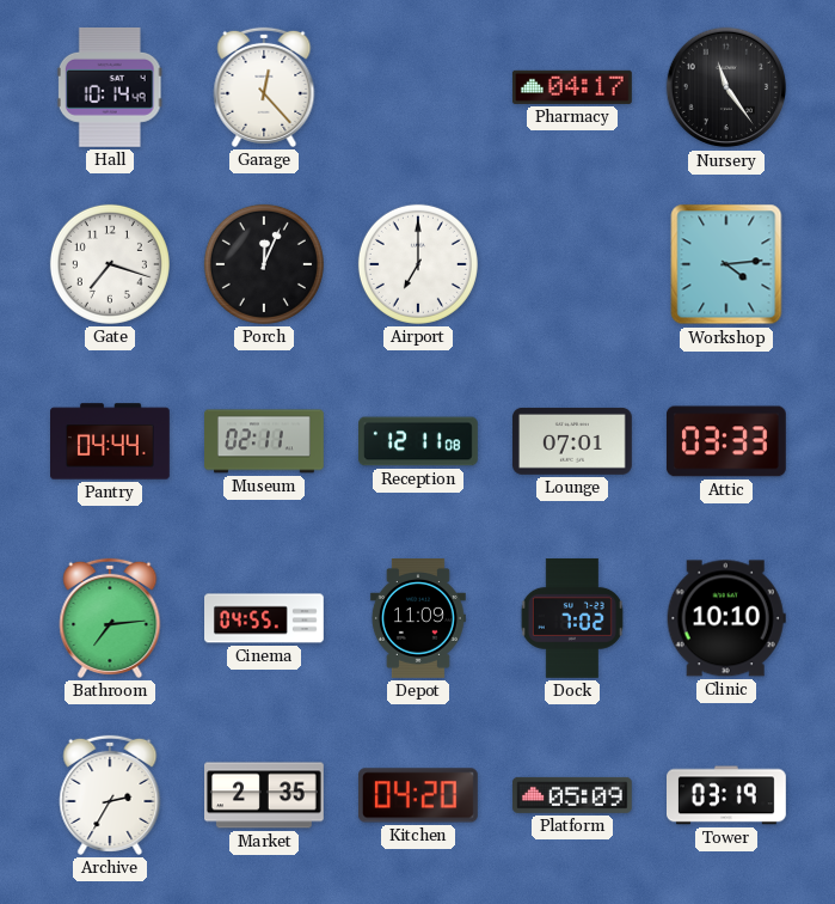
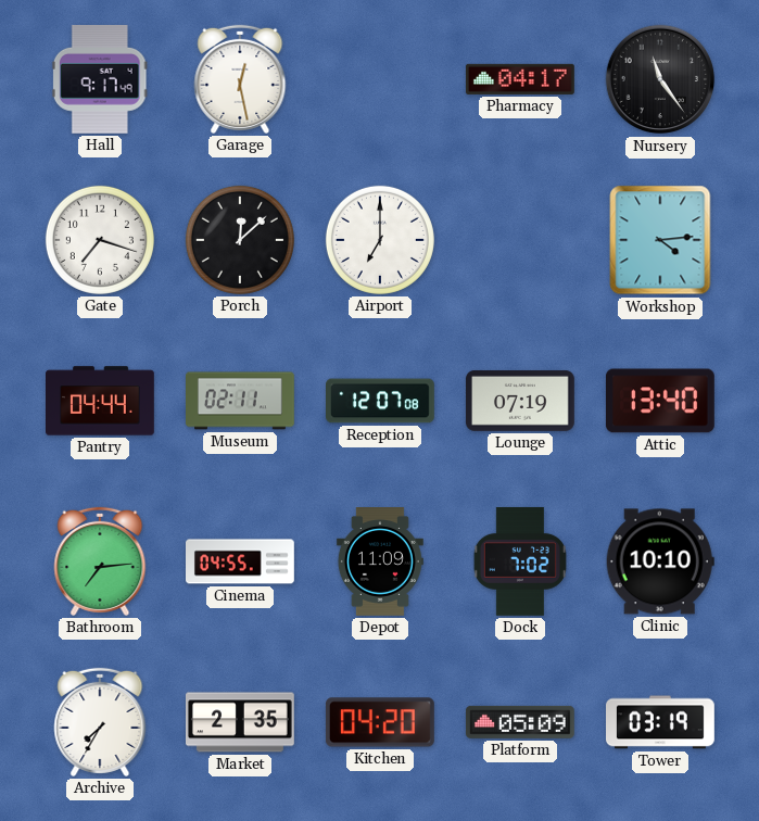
Hall: 10:14 -> 9:17
Garage: 12:23 -> 12:28
Porch: 12:04 -> 12:08
Reception: 12:11 -> 12:07
Lounge: 07:01 -> 07:19
Attic: 03:33 -> 13:40
Archive: 2:35 -> 7:35
